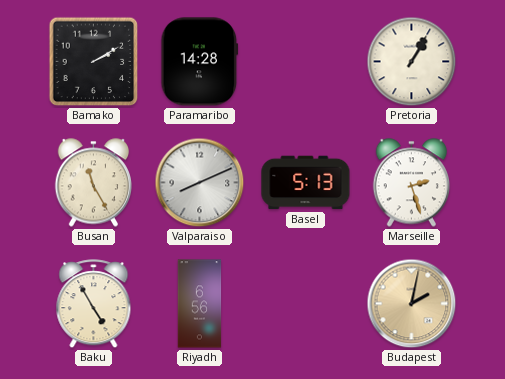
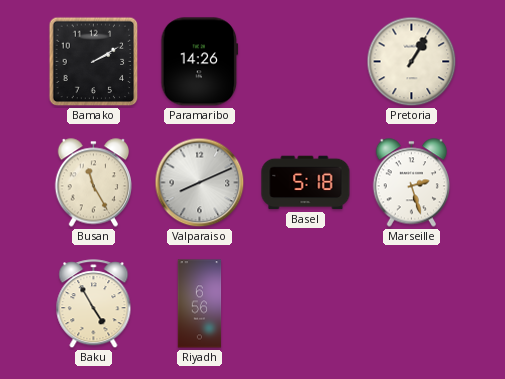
Paramaribo: 14:28 -> 14:26
Basel: 5:13 -> 5:18
Budapest: 2:02 -> none
